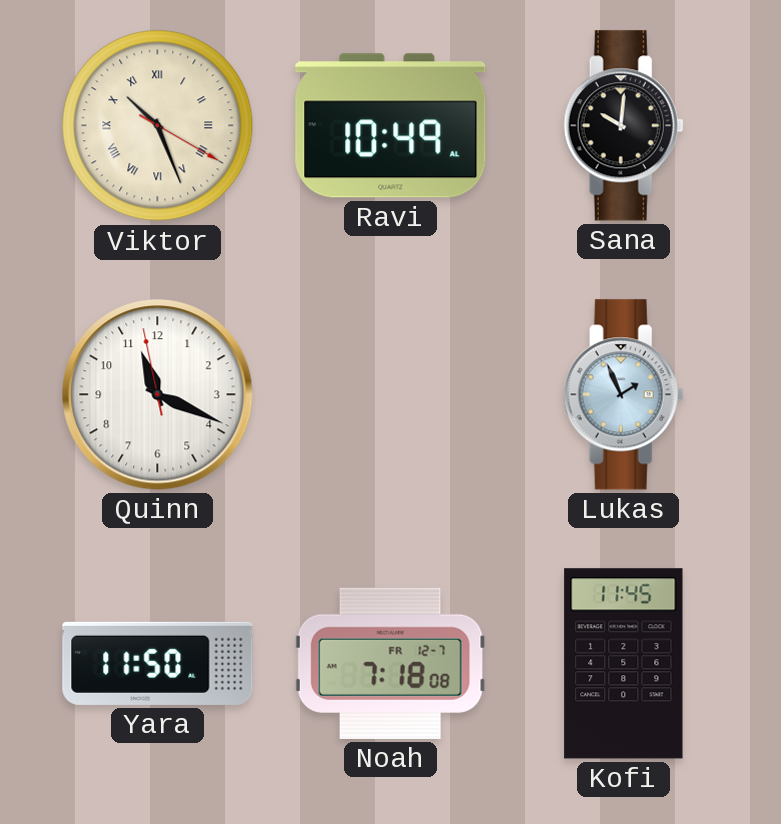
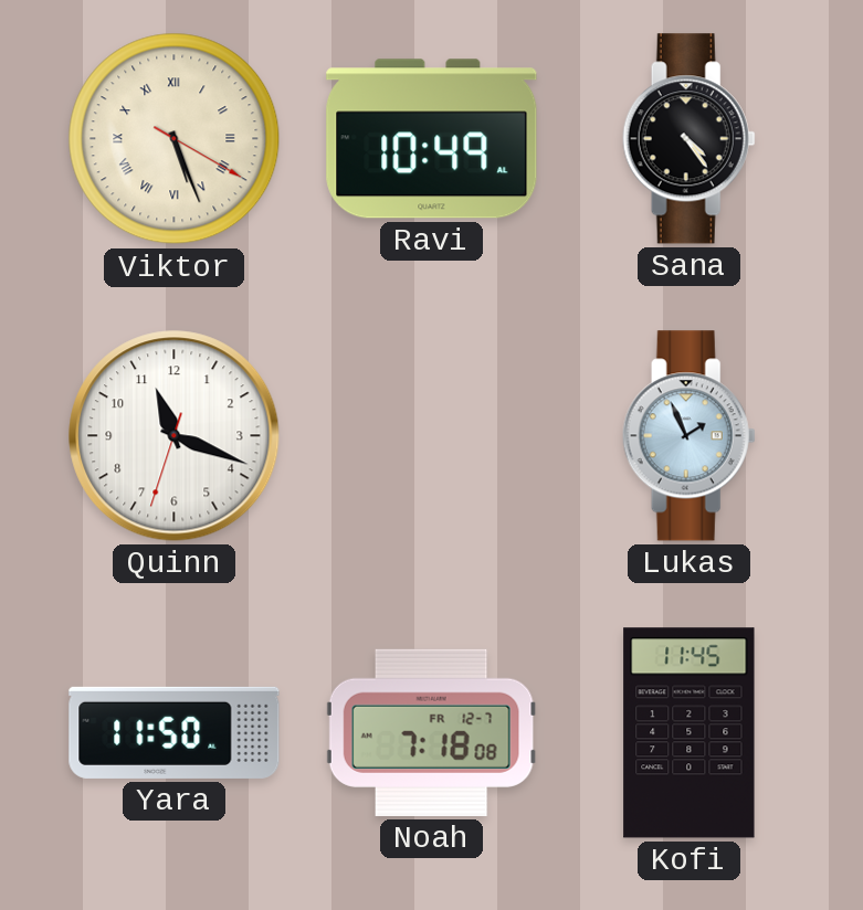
Viktor: 10:26 -> 5:26
Sana: 10:01 -> 4:24
Quinn: 11:18:58 -> 11:18:33
